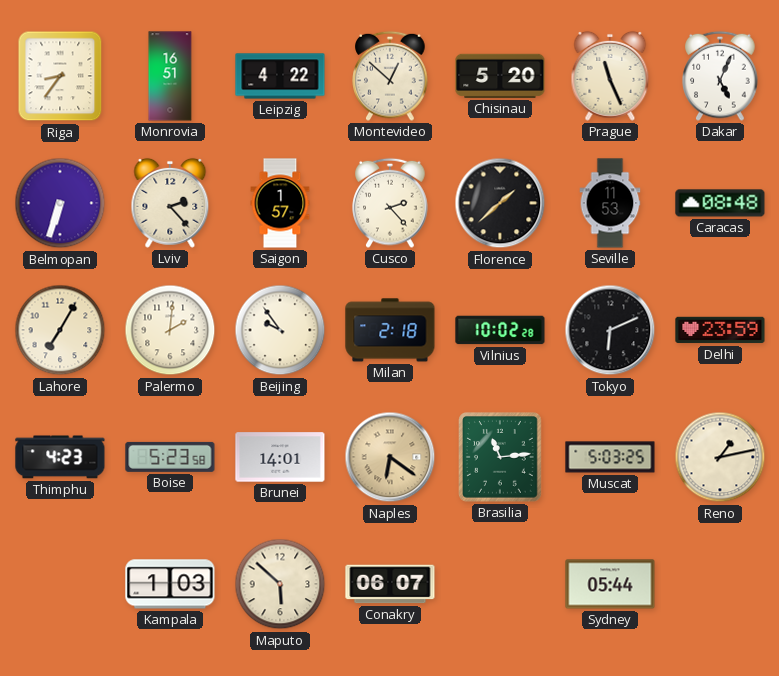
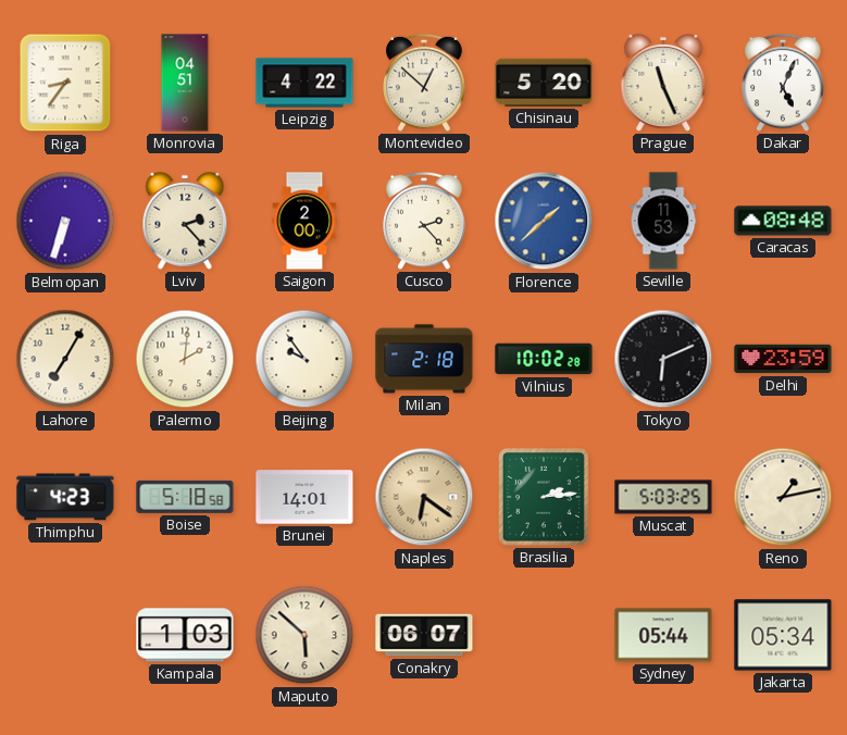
Monrovia: 16:51 -> 04:51
Saigon: 1:57 -> 2:00
Florence dial: black -> blue
Boise: 5:23 -> 5:18
Brasilia: 11:14 -> 2:14
Jakarta: none -> 05:34
